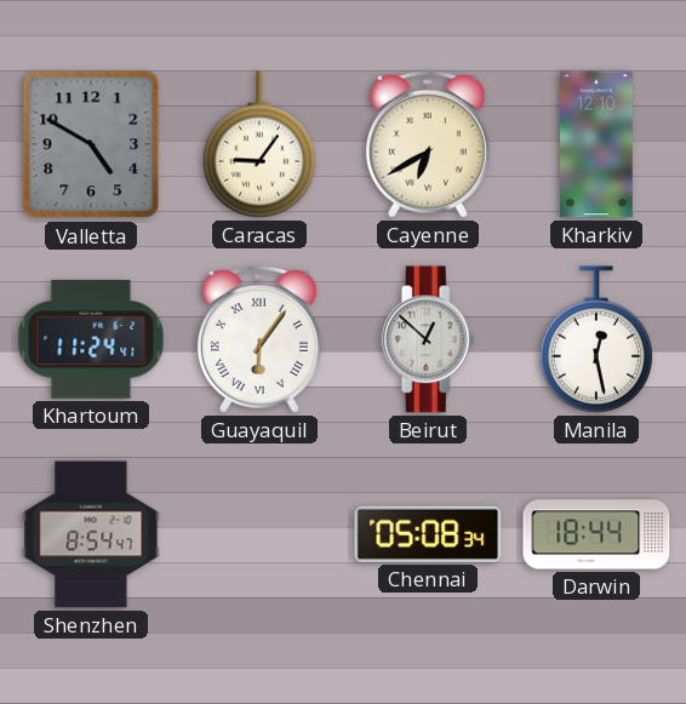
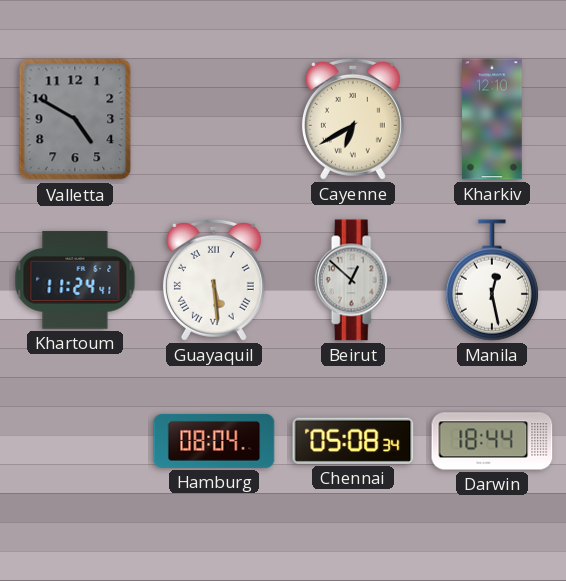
Caracas: 9:06 -> none
Guayaquil: 6:06 -> 5:29
Shenzhen: 8:54 -> none
Hamburg: none -> 08:04
